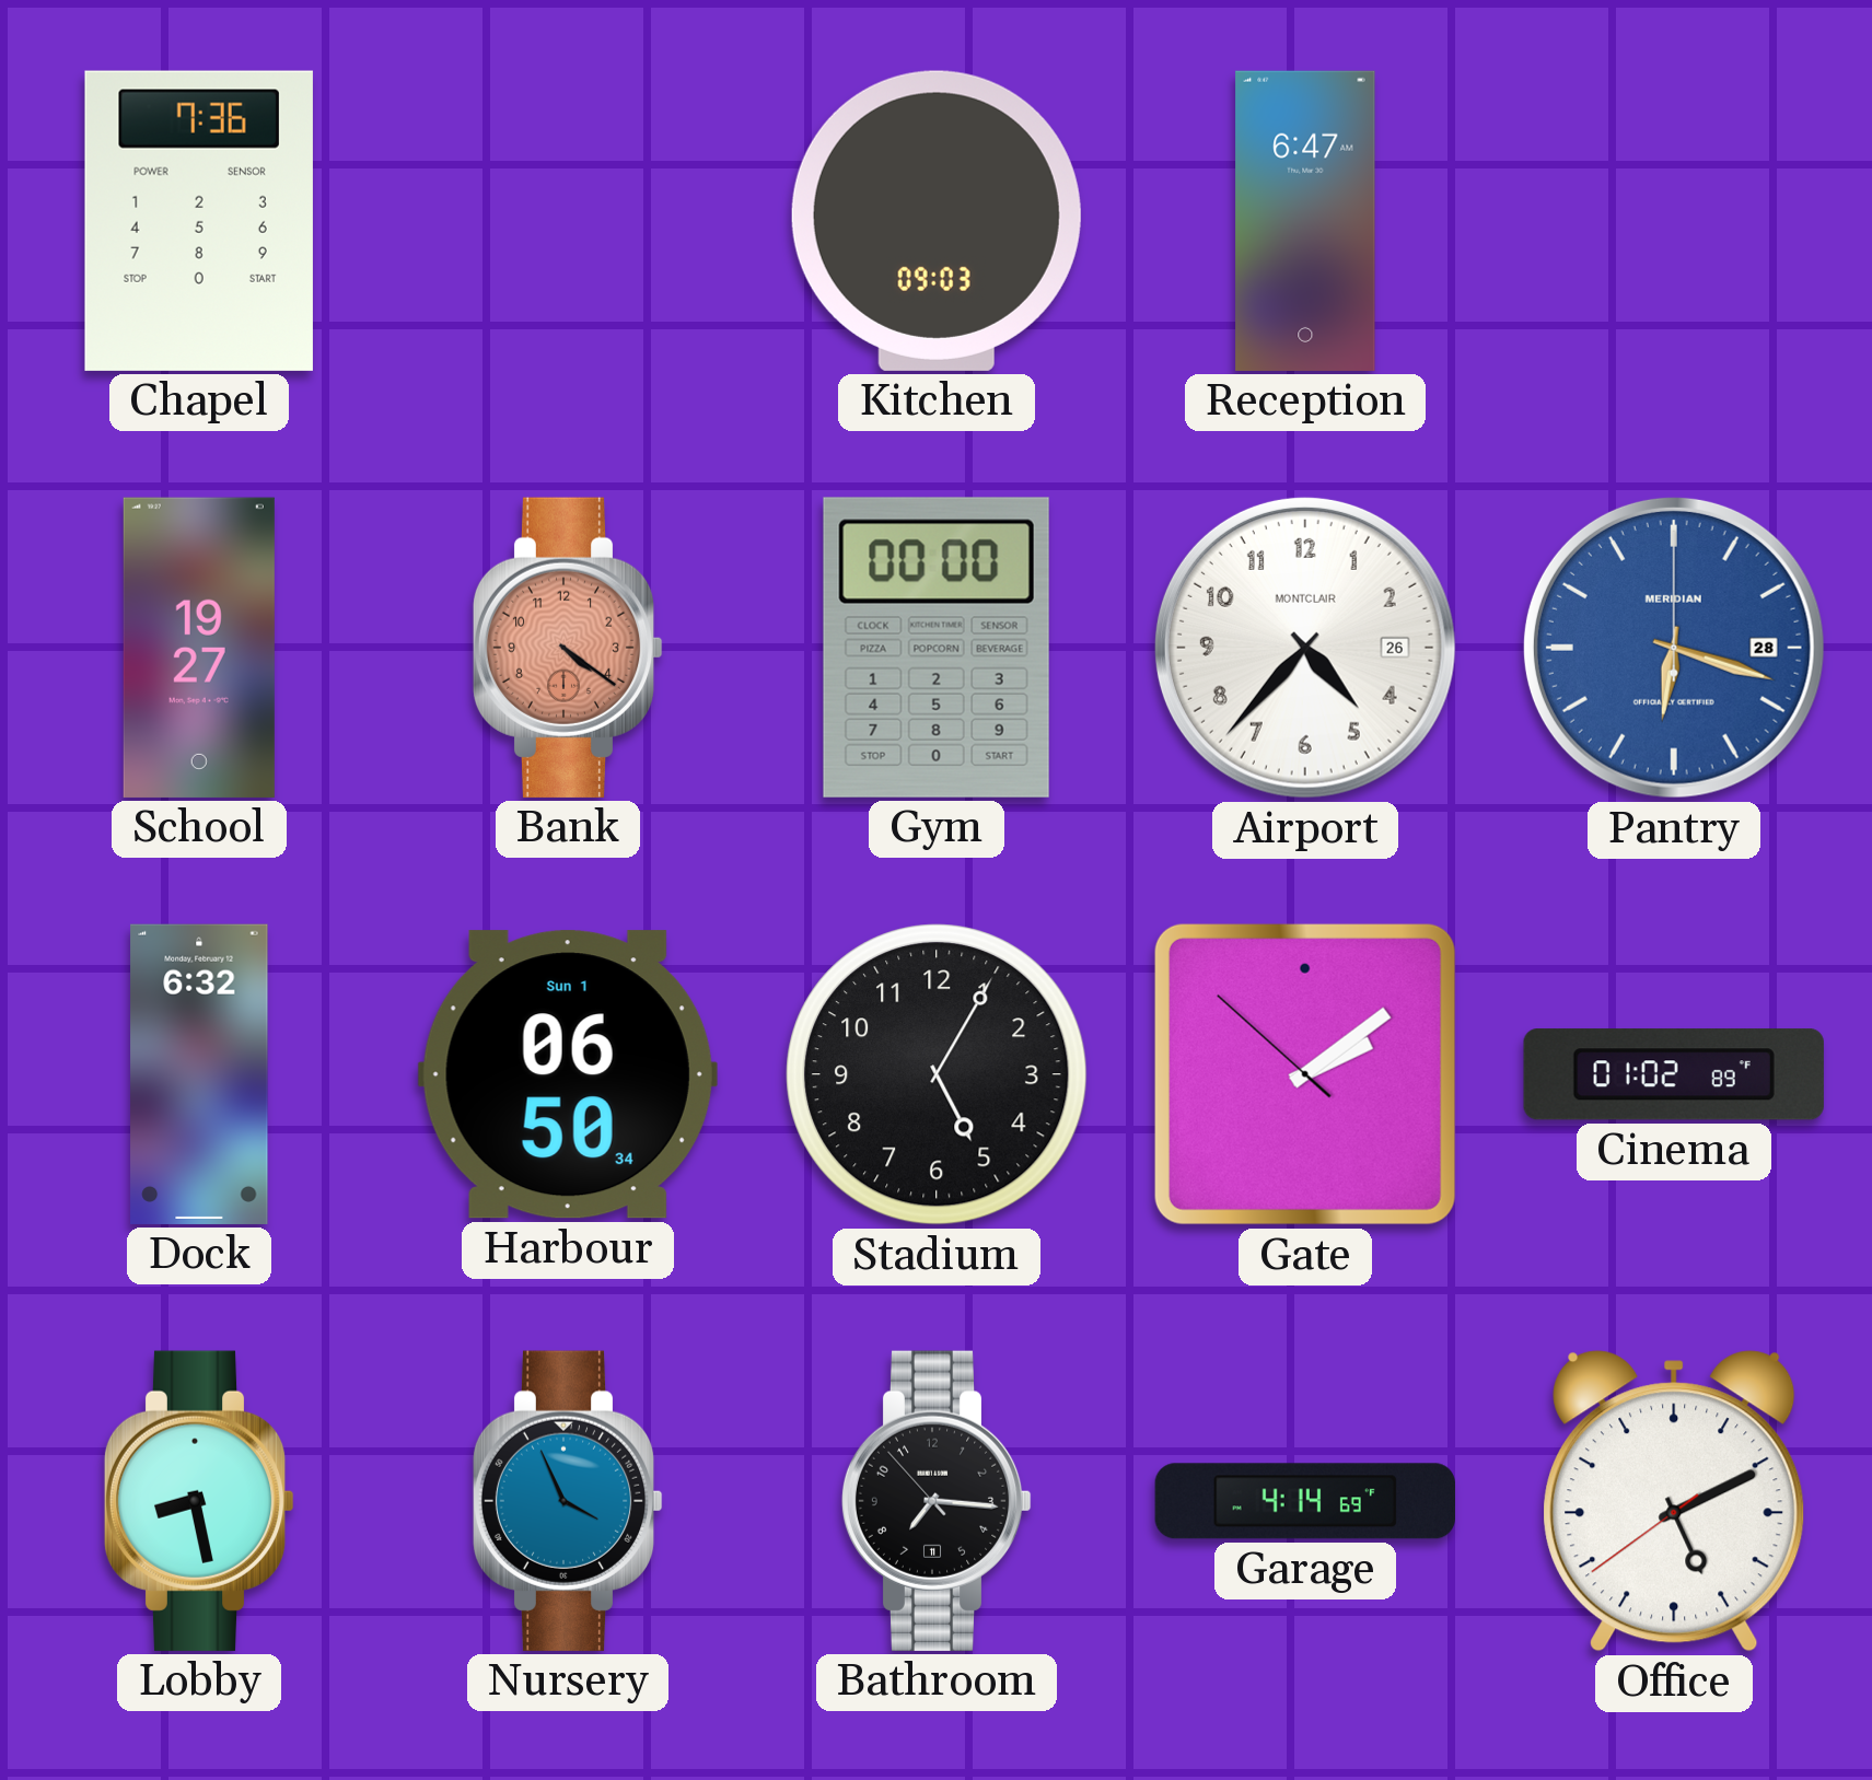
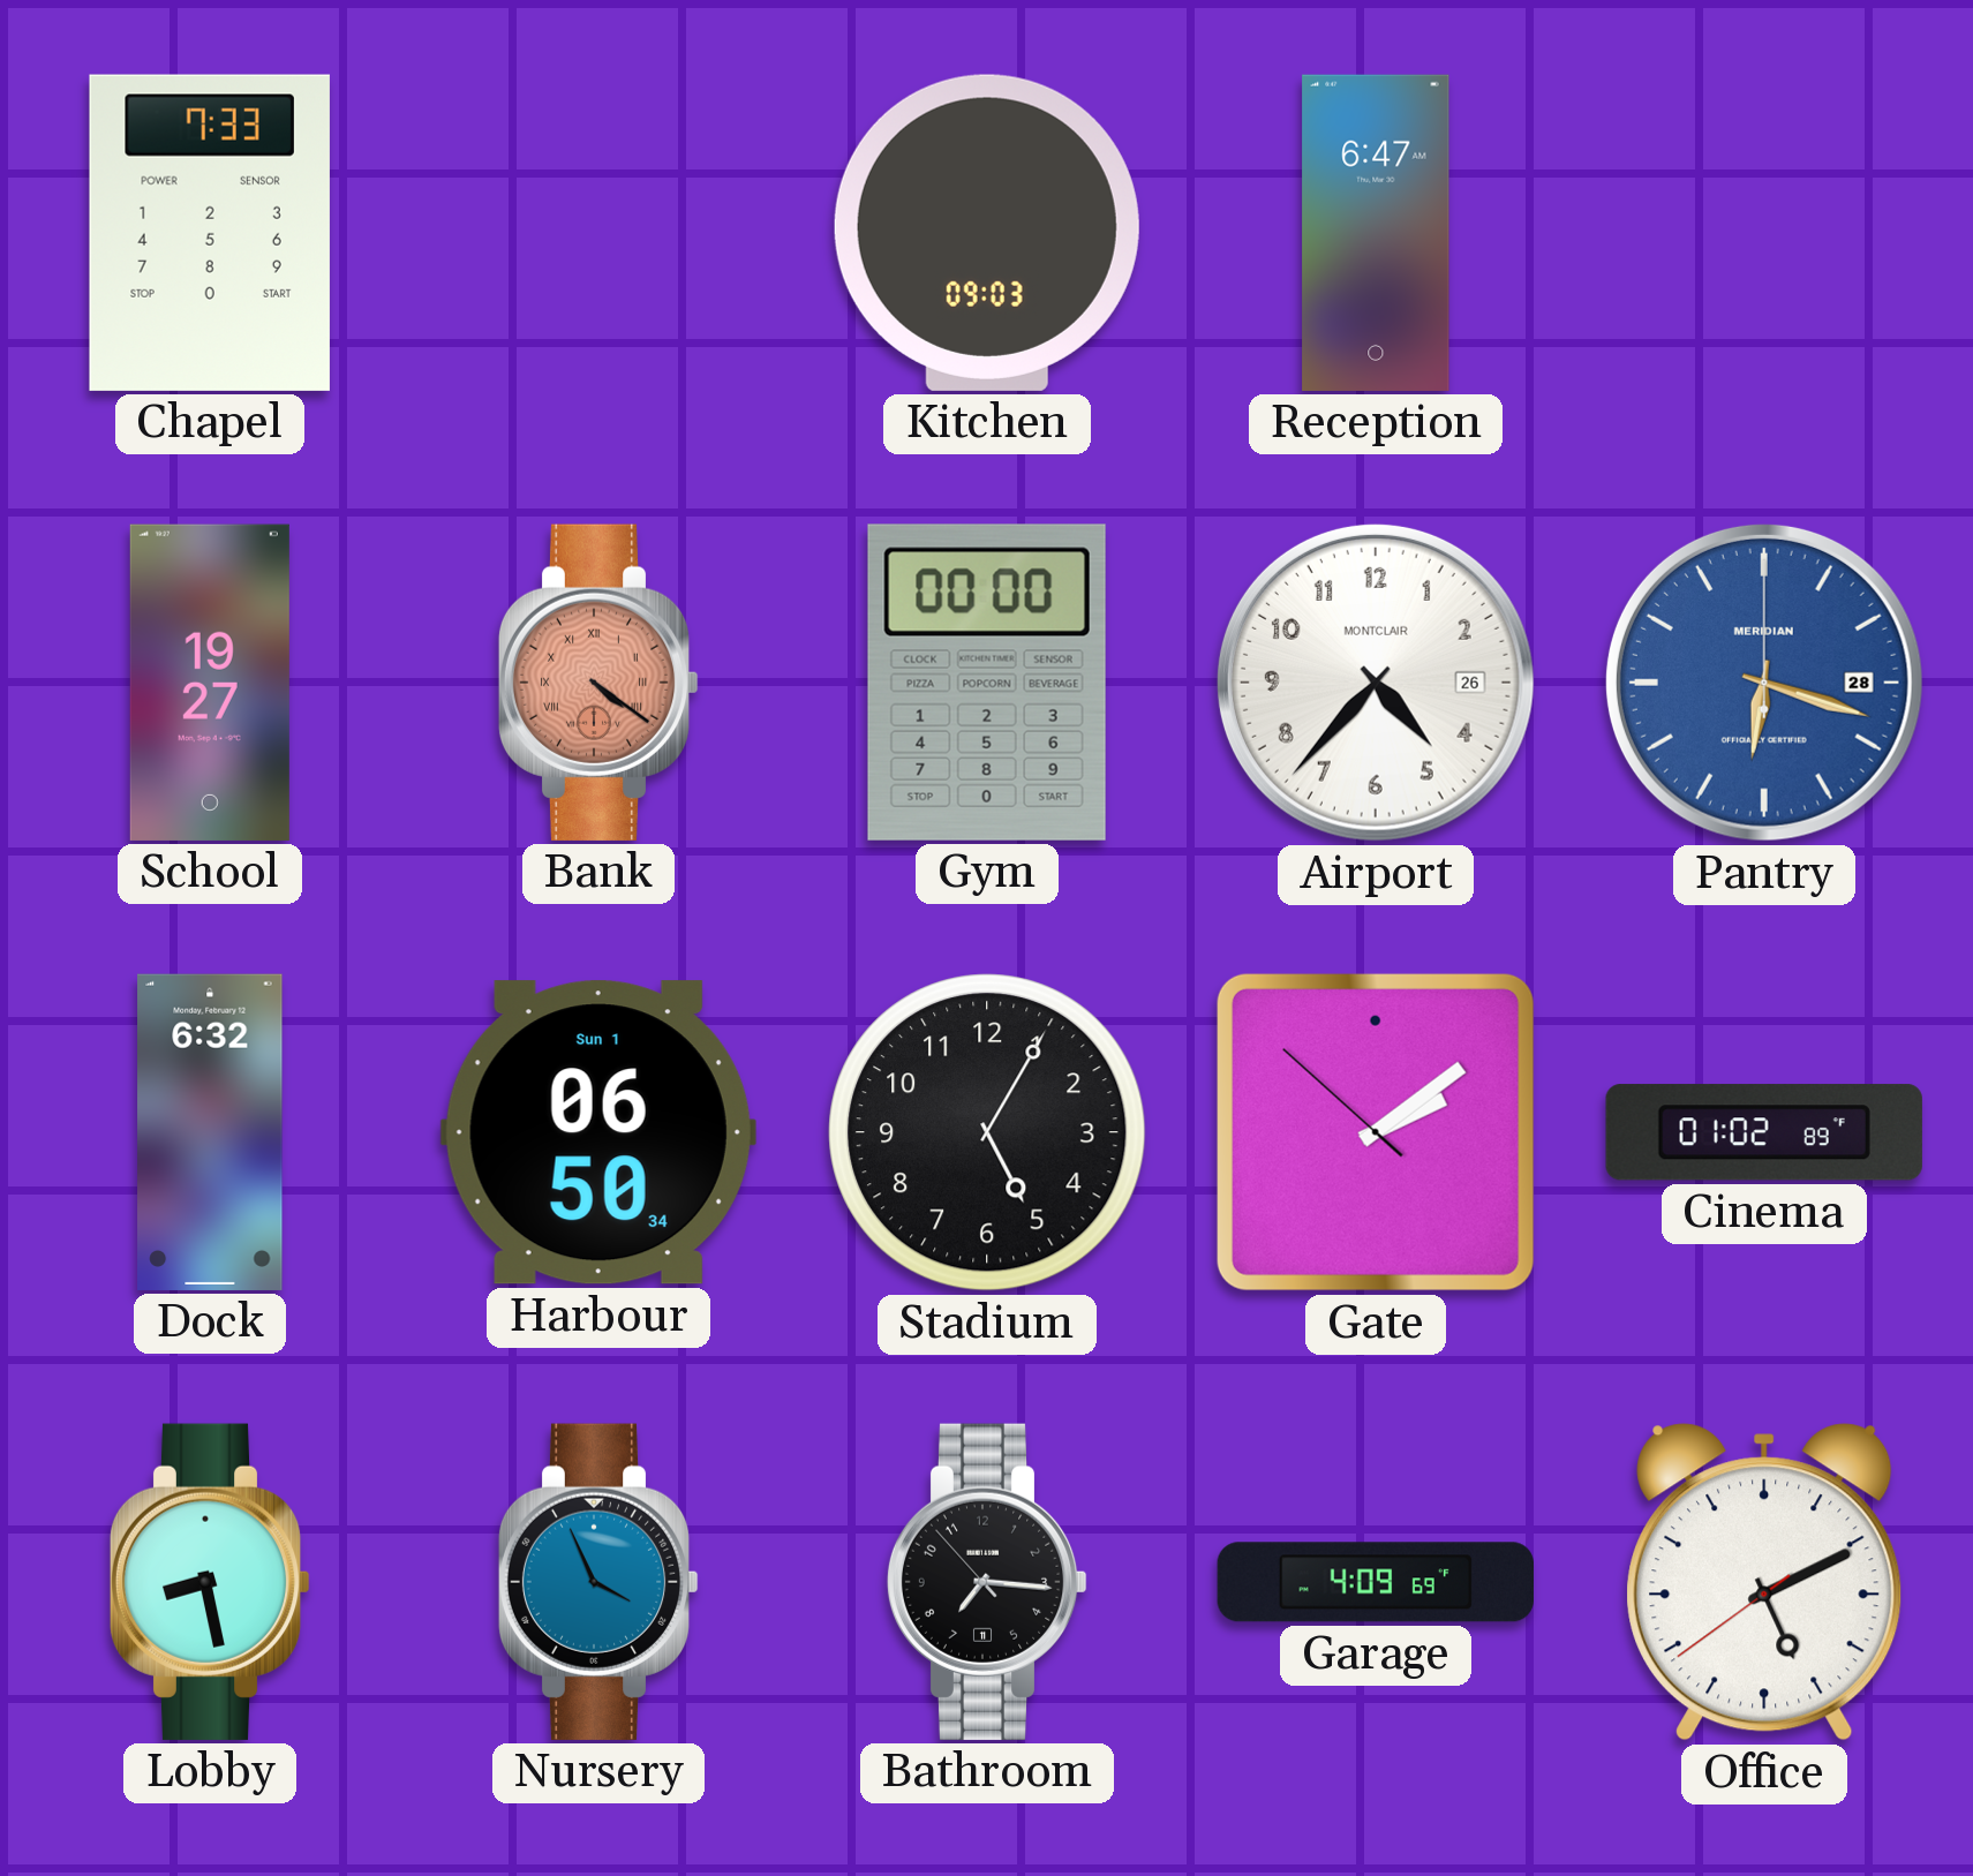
Chapel: 7:36 -> 7:33
Bank numerals: Arabic -> Roman
Garage: 4:14 -> 4:09
